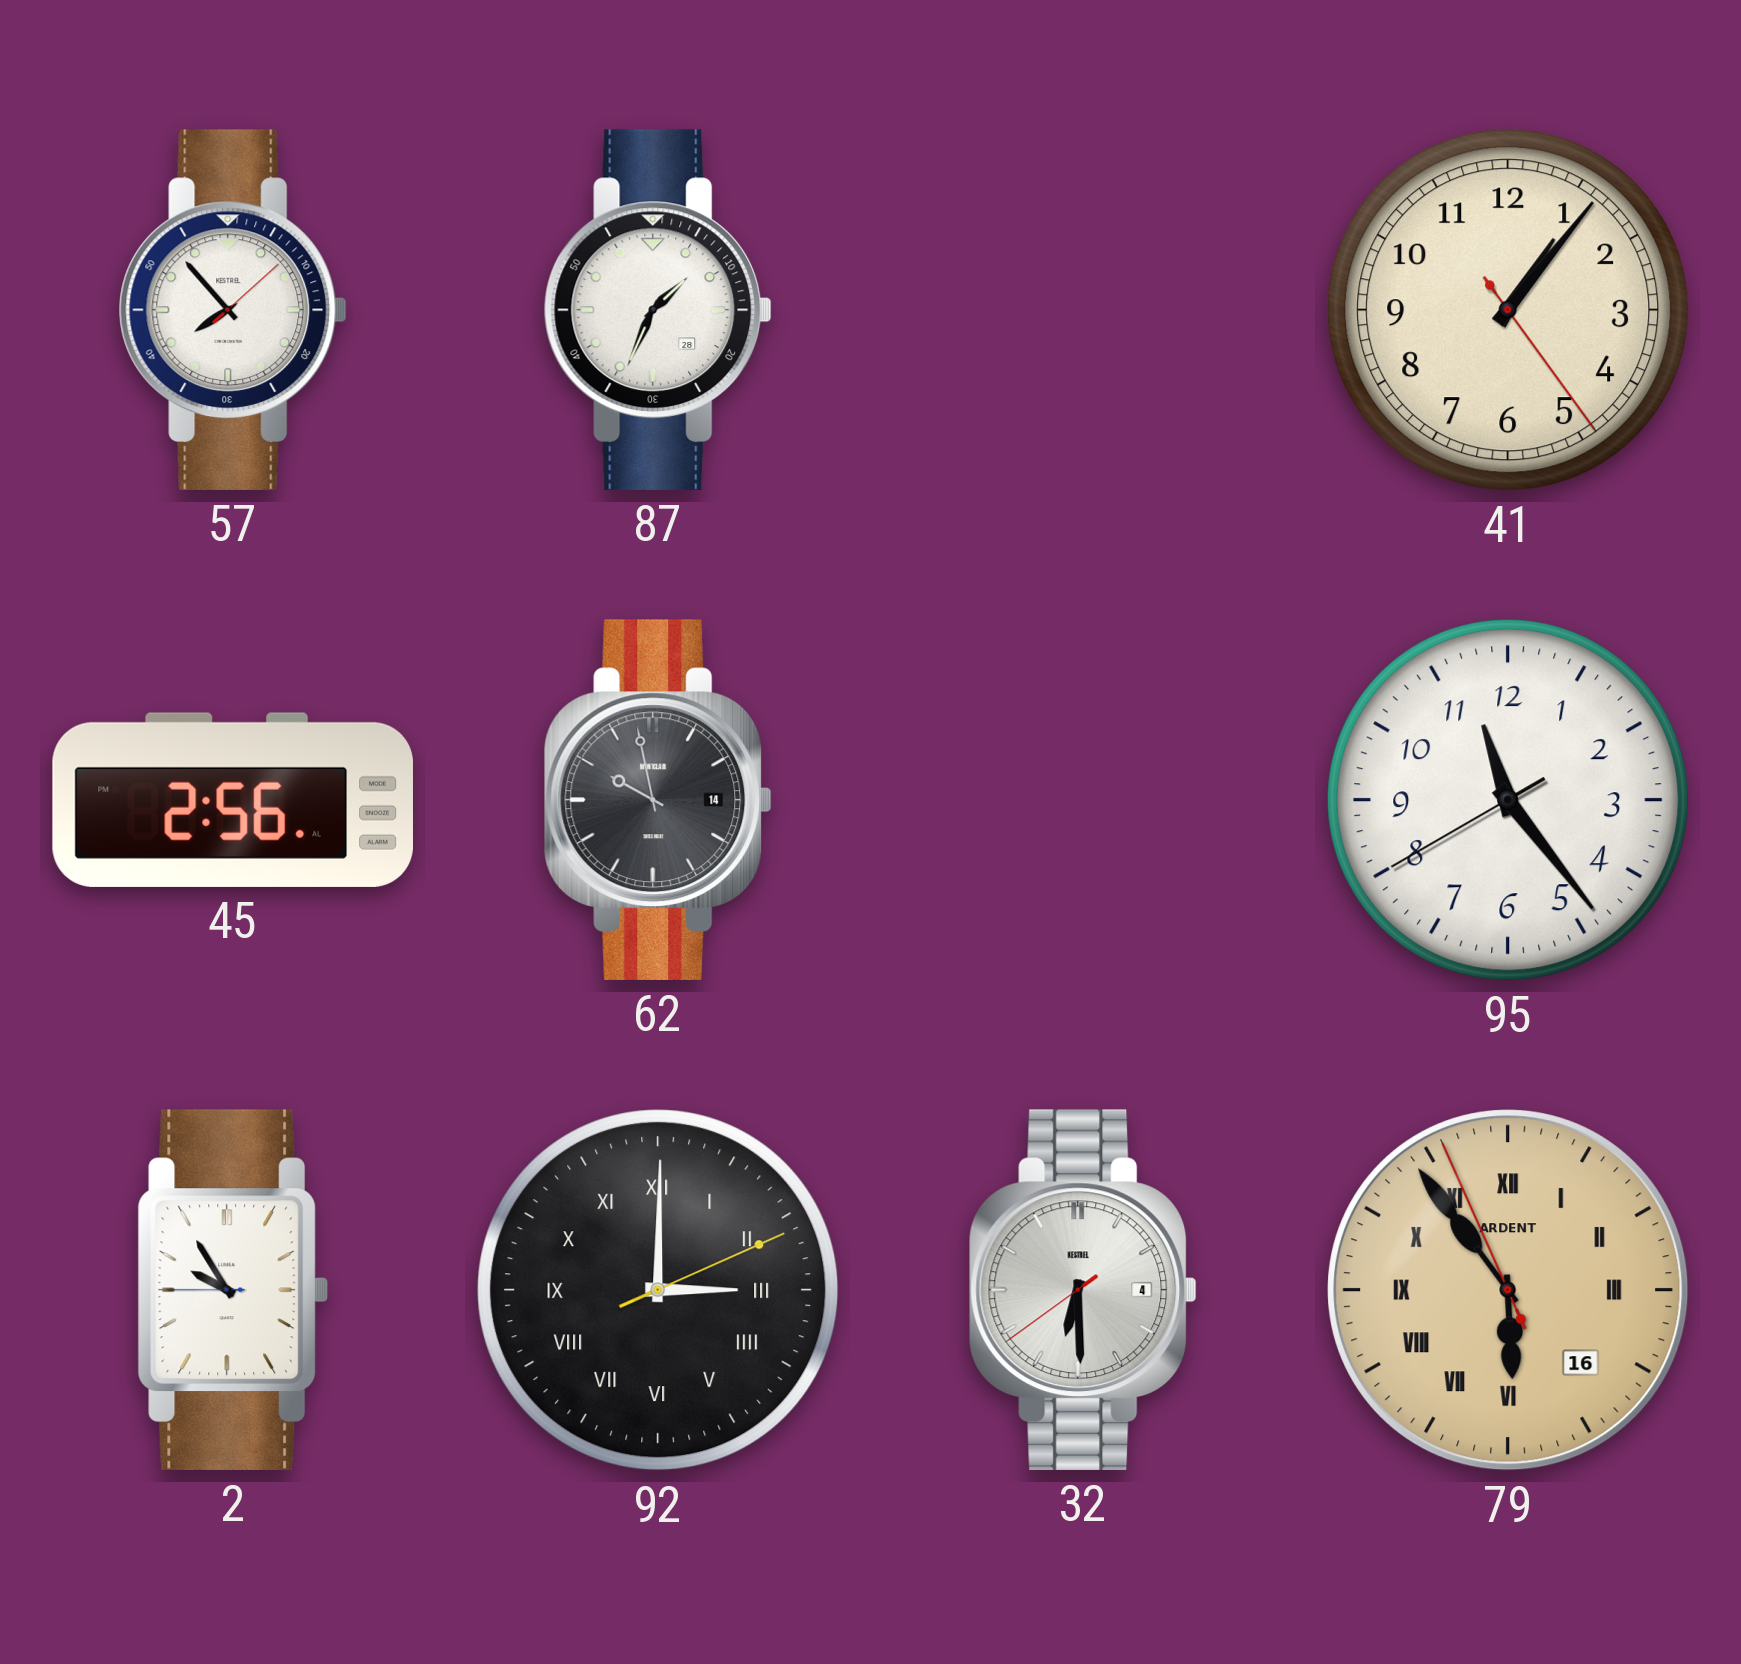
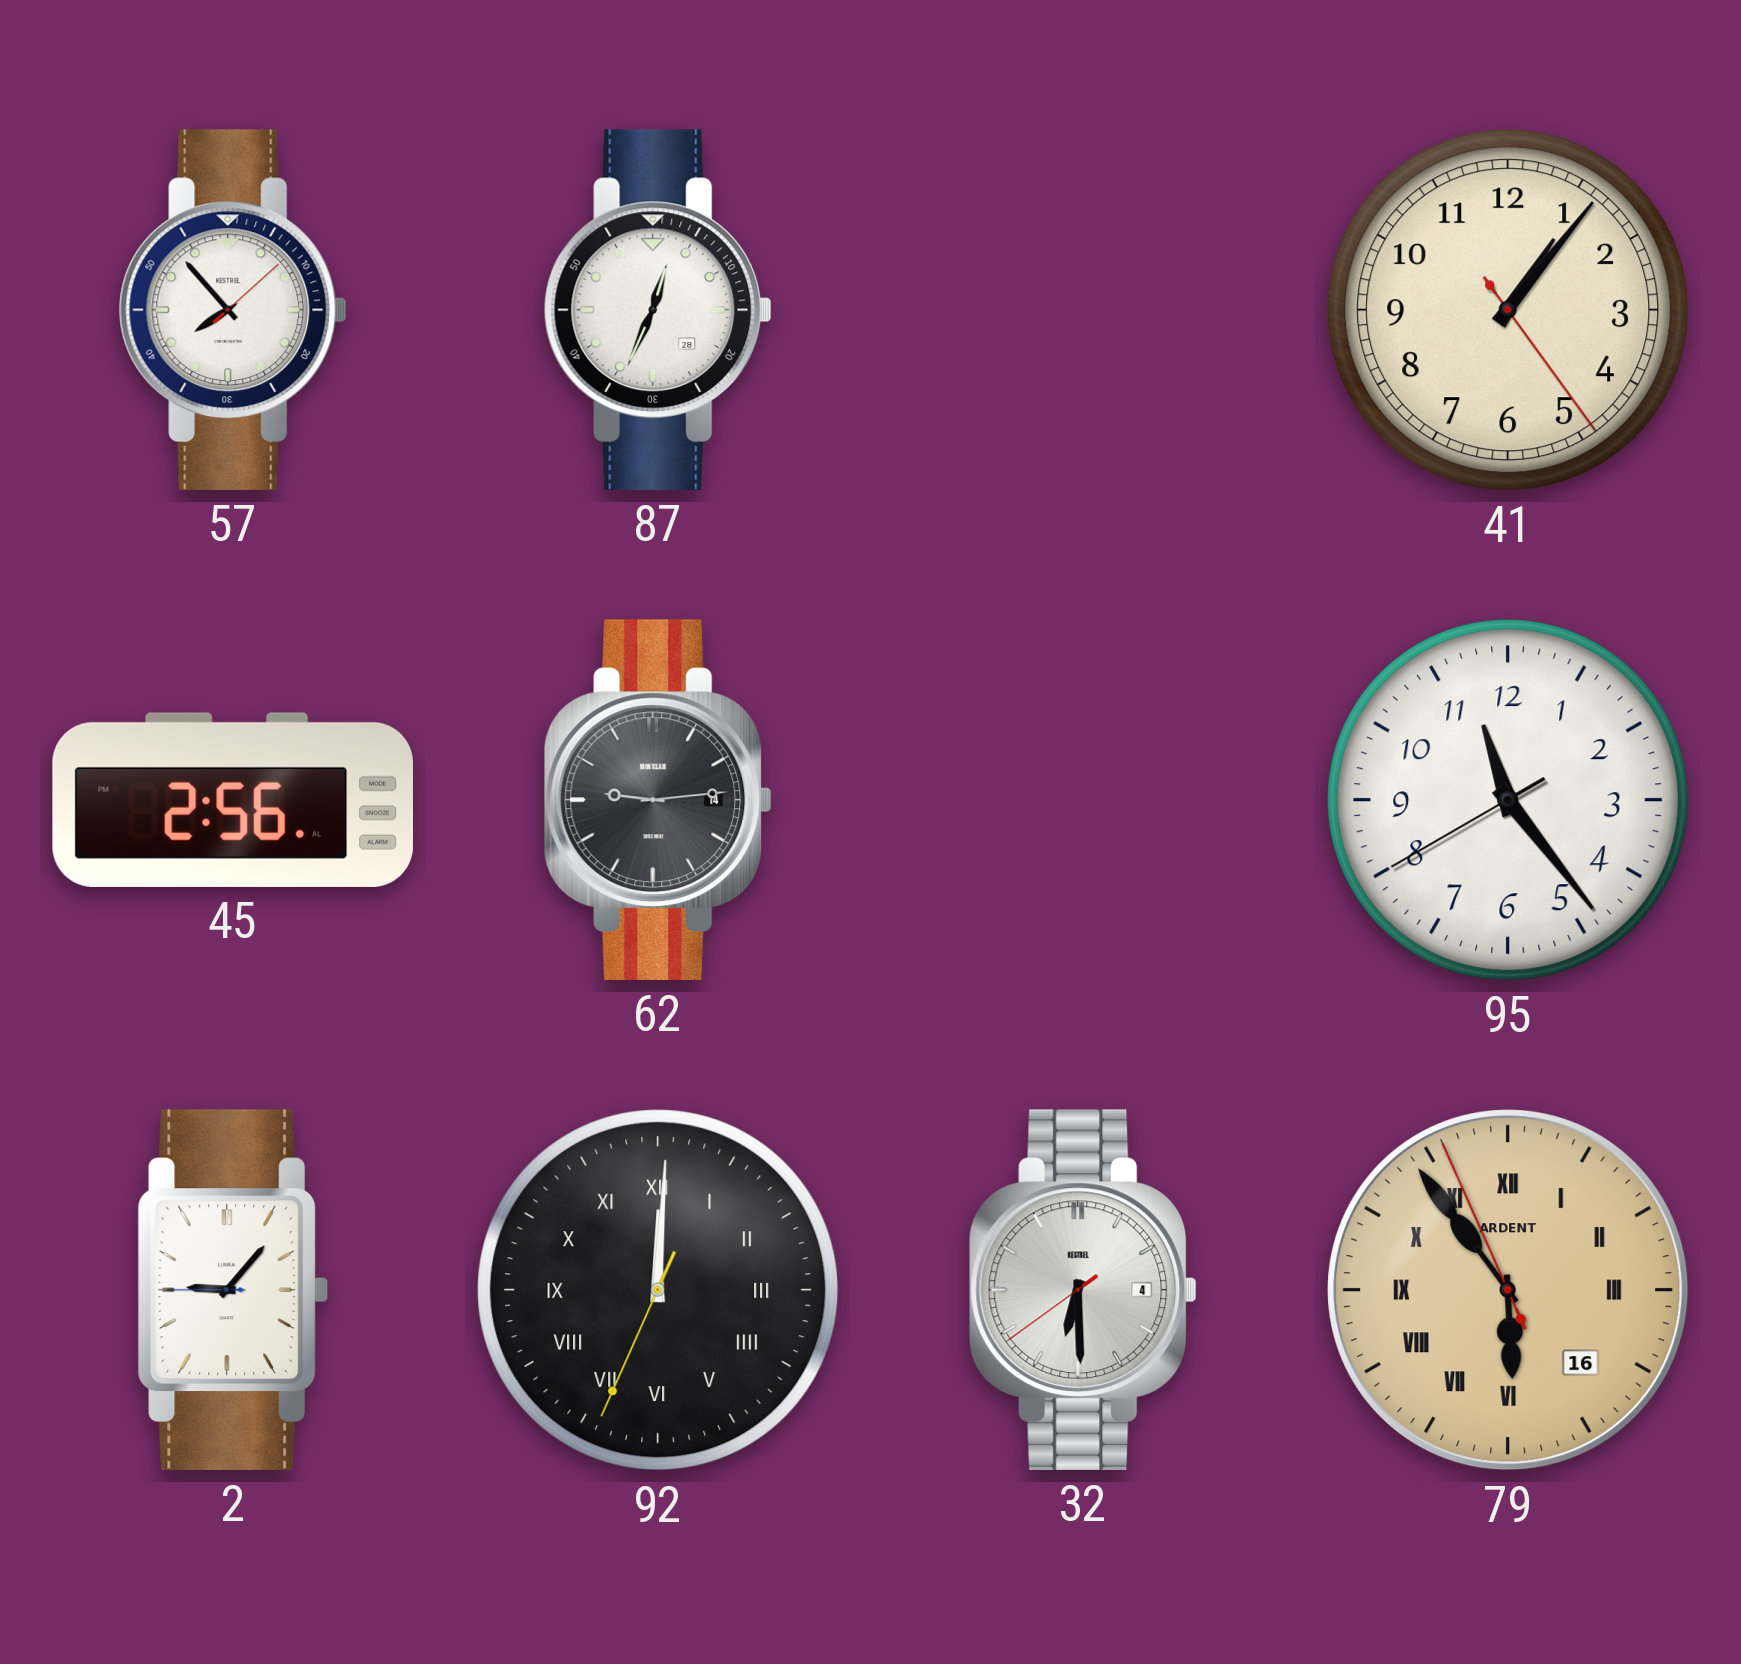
87: 1:34 -> 12:34
62: 9:58 -> 9:14
2: 9:54 -> 9:06
92: 3:00 -> 12:00
